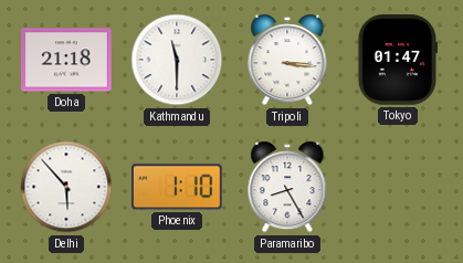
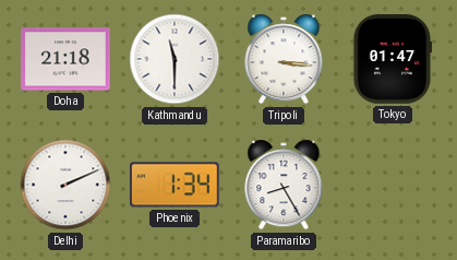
Delhi: 5:53 -> 2:11
Phoenix: 1:10 -> 1:34
